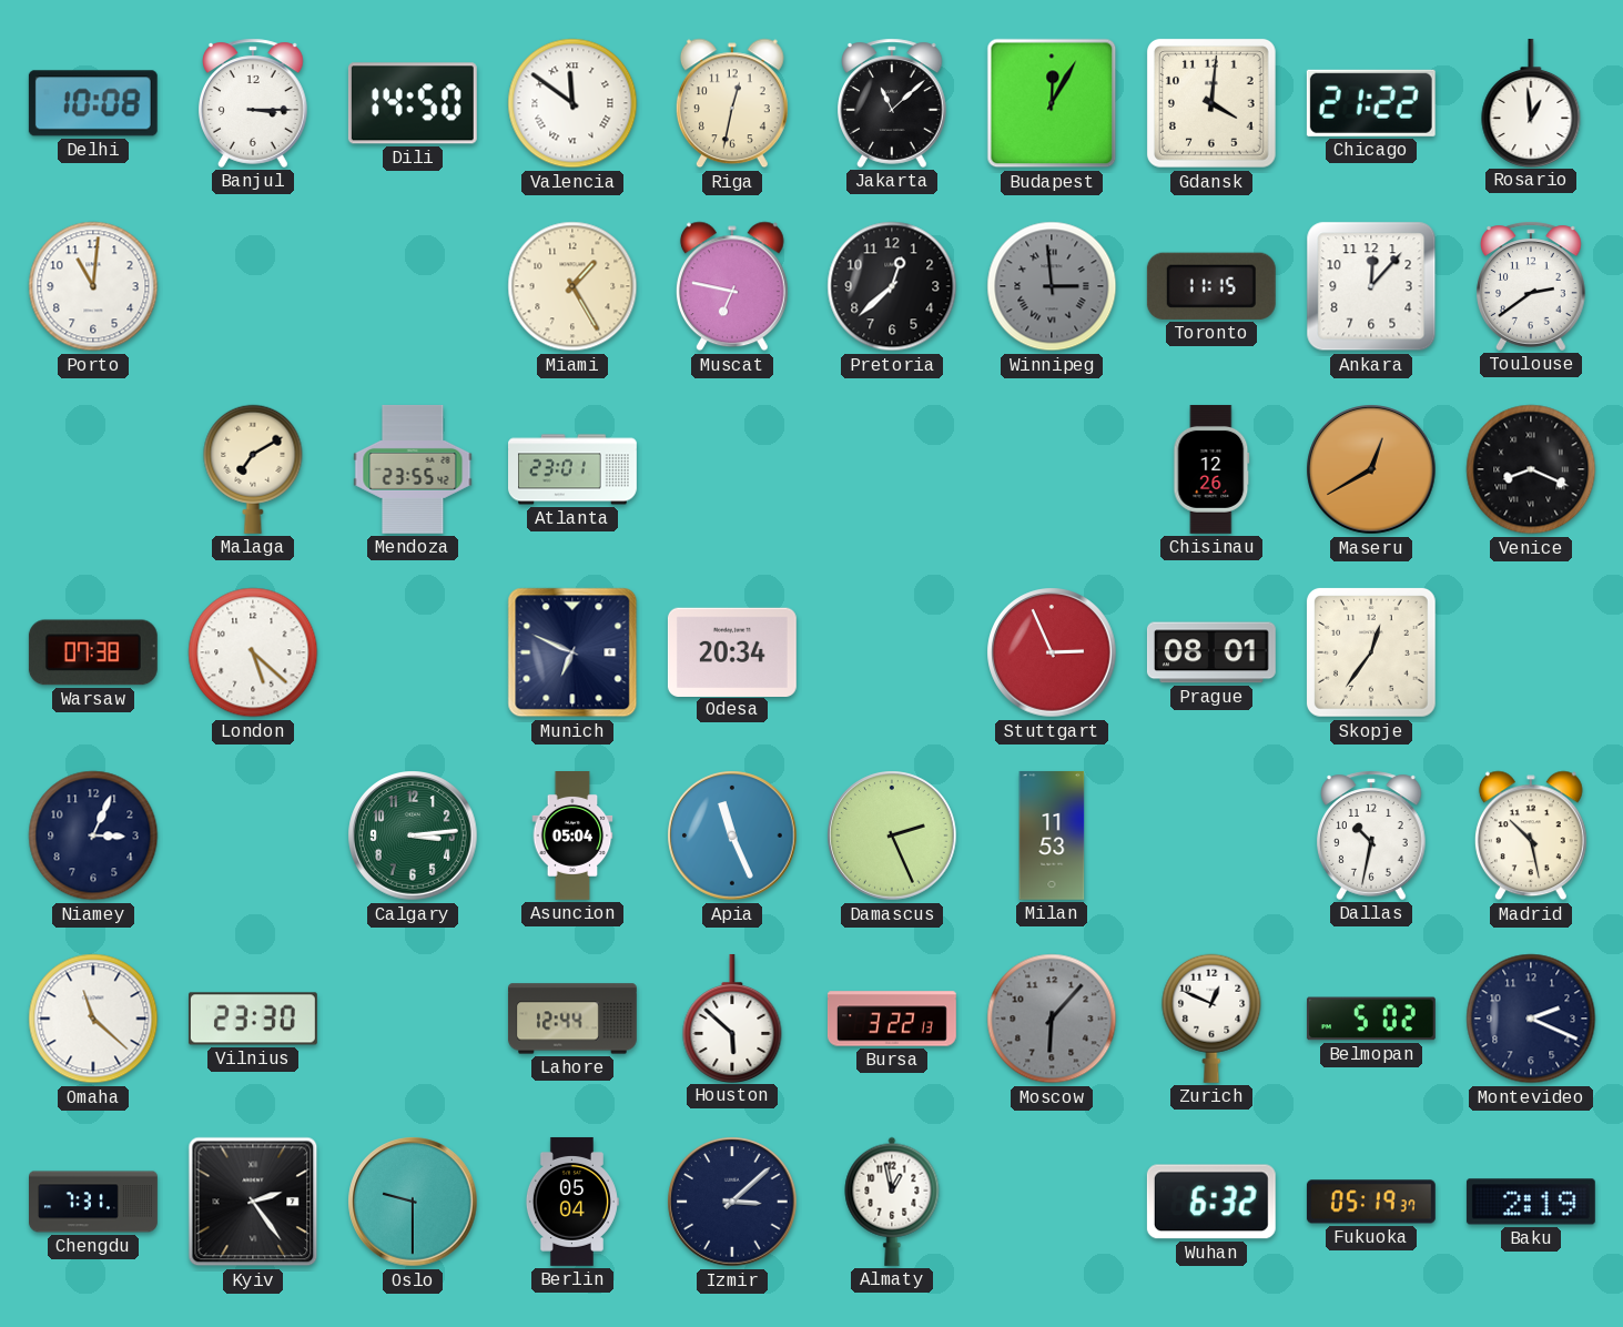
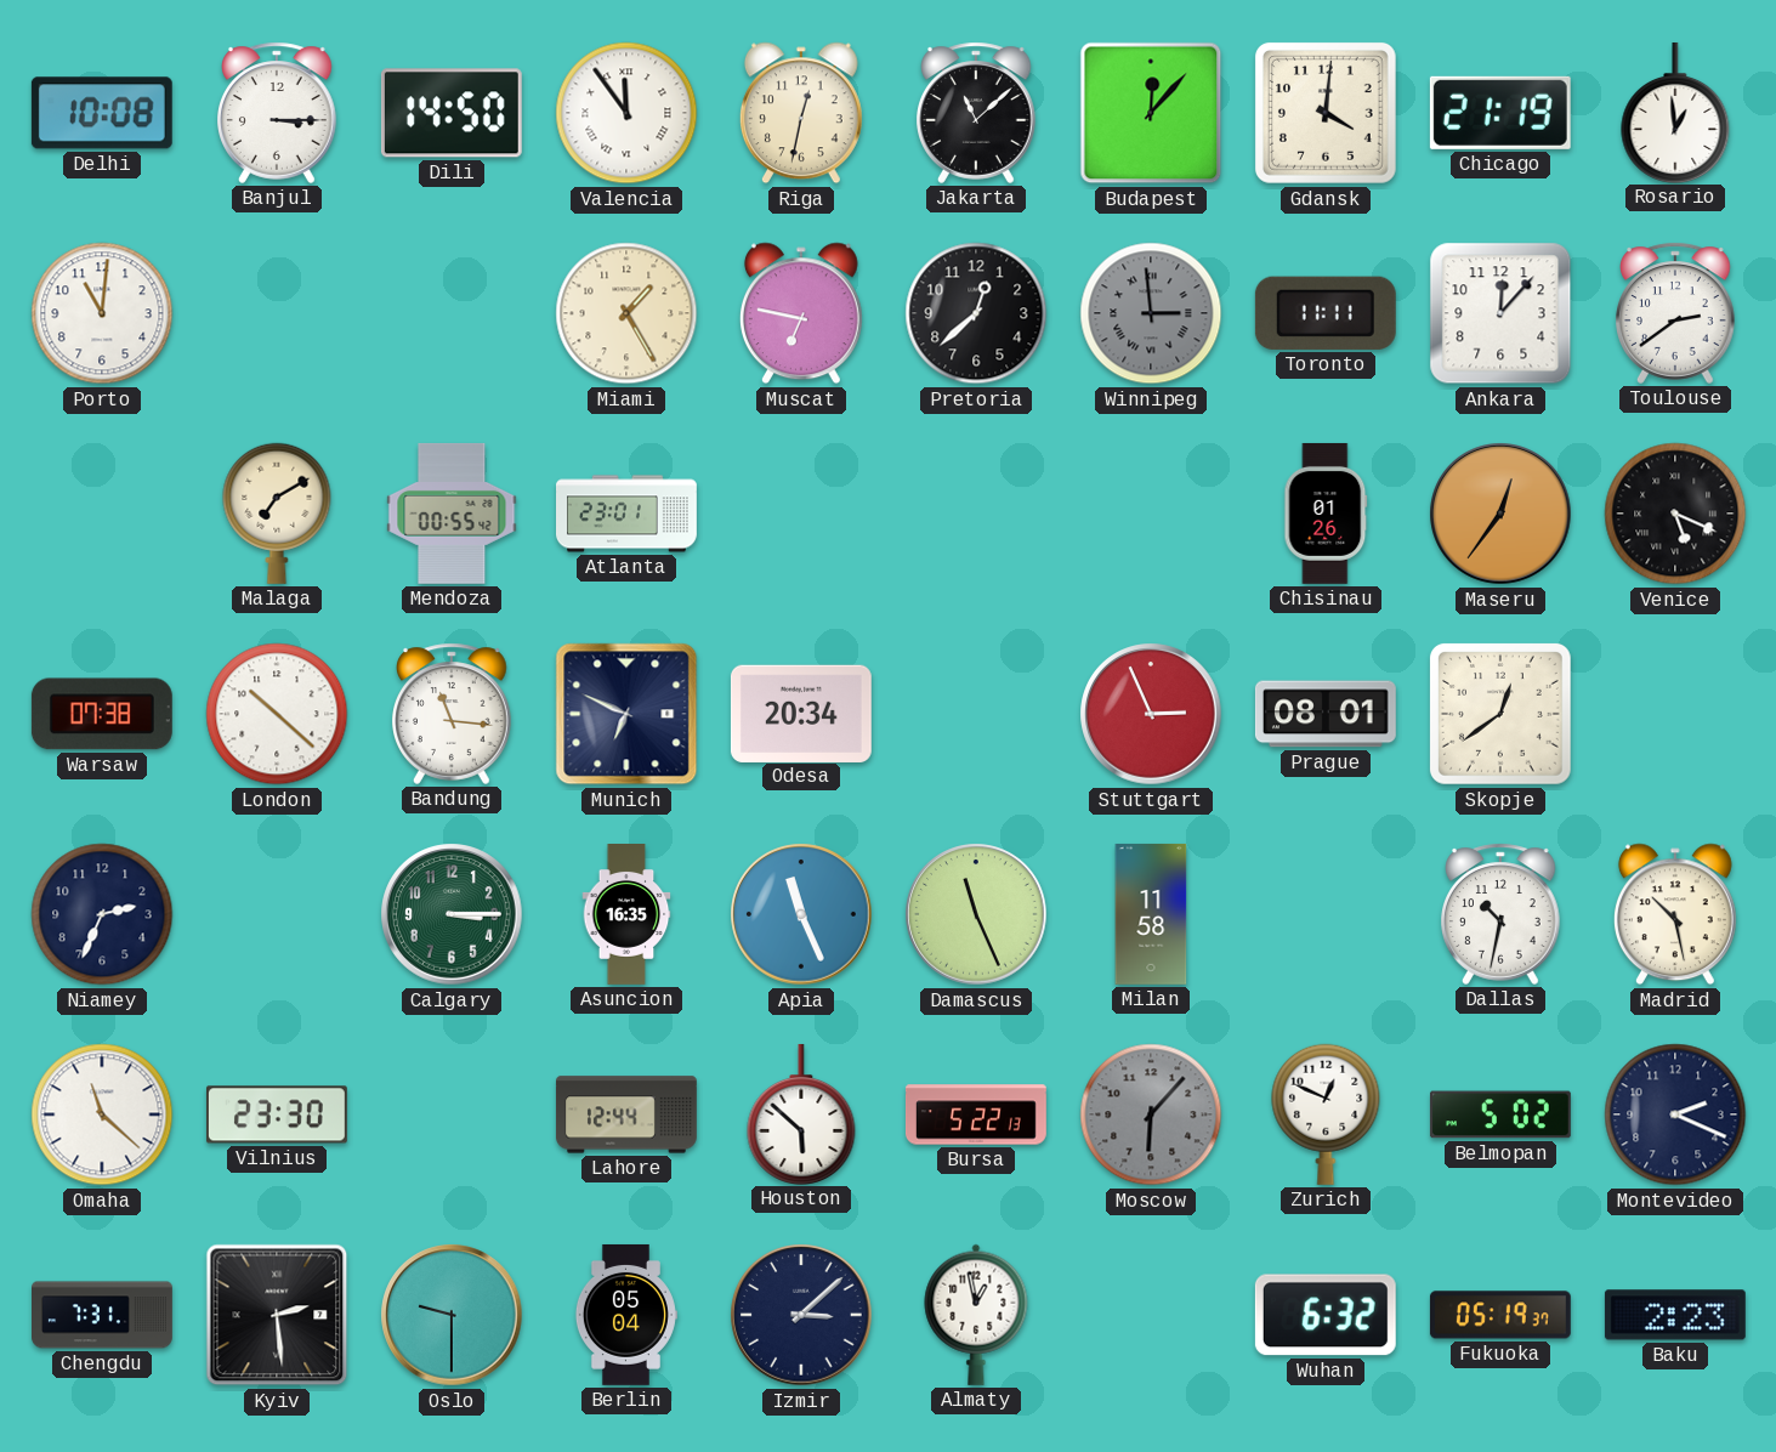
Valencia: 11:51 -> 11:54
Budapest: 12:05 -> 12:07
Chicago: 21:22 -> 21:19
Toronto: 11:15 -> 11:11
Mendoza: 23:55 -> 00:55
Chisinau: 12:26 -> 01:26
Maseru: 12:40 -> 12:36
Venice: 8:19 -> 5:19
London: 5:22 -> 10:22
Bandung: none -> 11:16
Skopje: 12:36 -> 12:39
Niamey: 3:04 -> 2:34
Calgary: 3:14 -> 3:15
Asuncion: 05:04 -> 16:35
Damascus: 2:26 -> 11:26
Milan: 11:53 -> 11:58
Bursa: 3:22 -> 5:22
Kyiv: 2:24 -> 2:29
Baku: 2:19 -> 2:23
